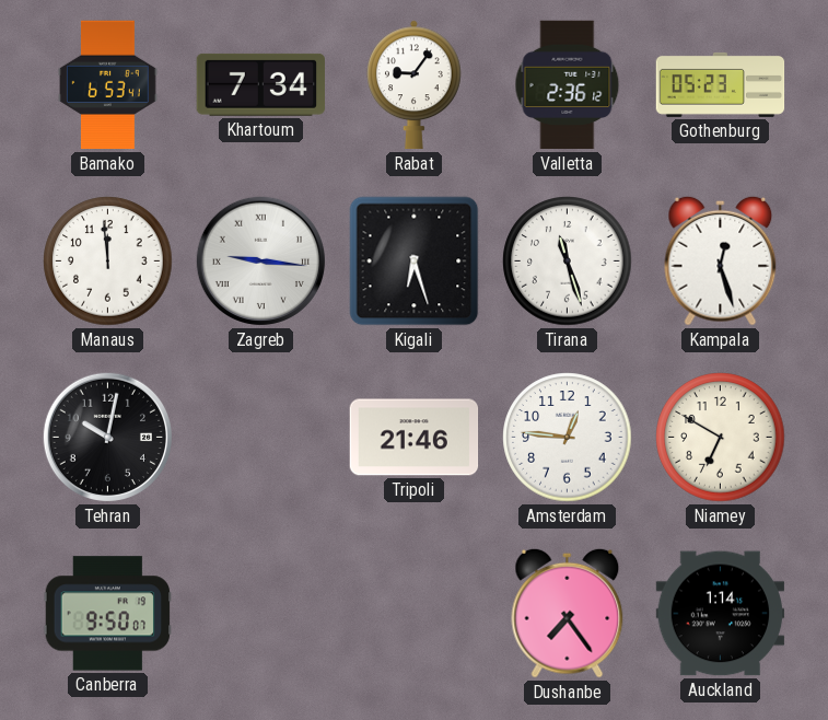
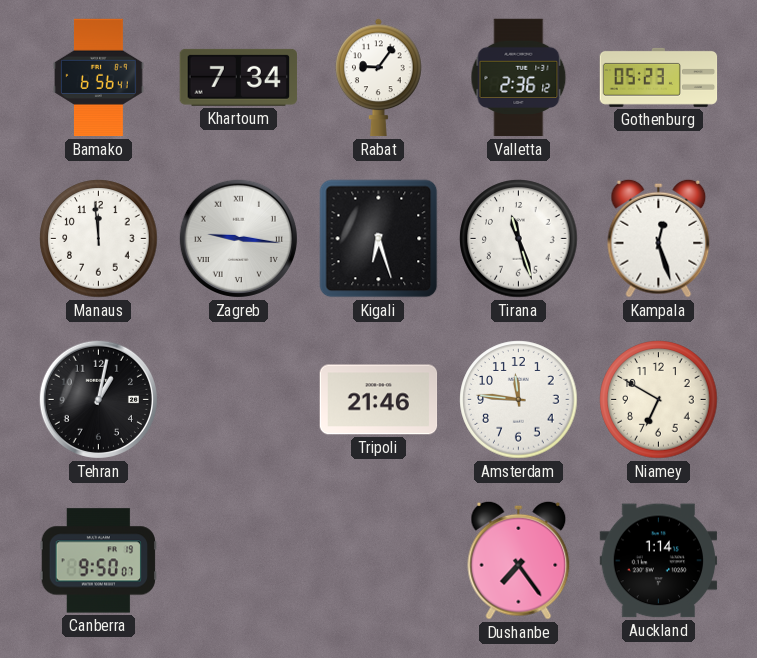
Bamako: 6:53 -> 6:56
Tehran: 10:02 -> 1:02
Amsterdam: 12:46 -> 11:46
